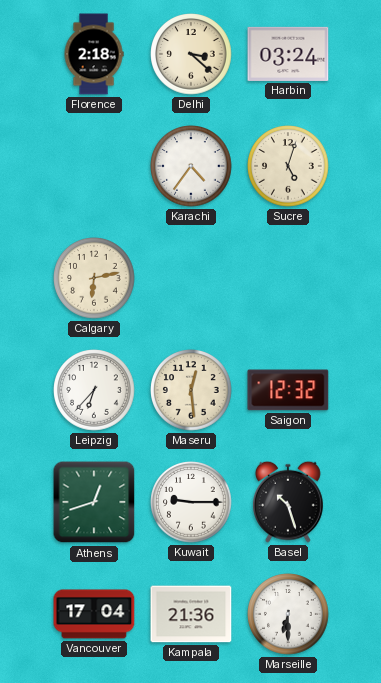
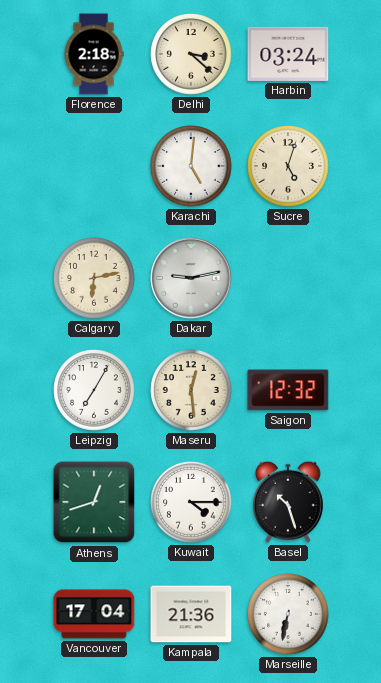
Karachi: 4:36 -> 5:01
Dakar: none -> 9:13
Leipzig: 6:37 -> 7:05
Kuwait: 9:15 -> 4:15
Marseille: 6:30 -> 6:32
